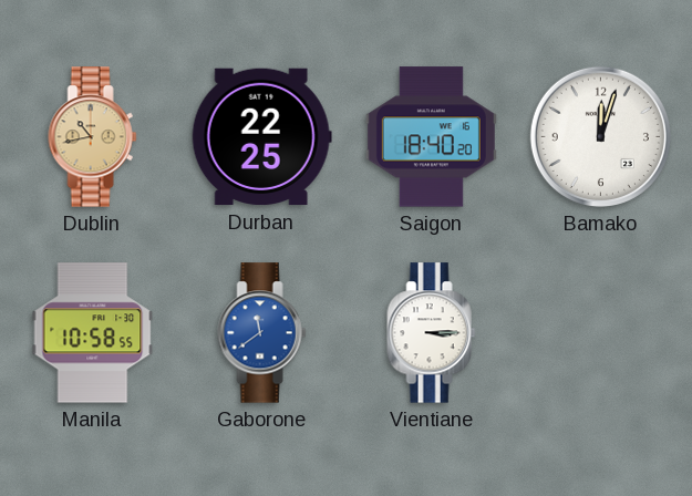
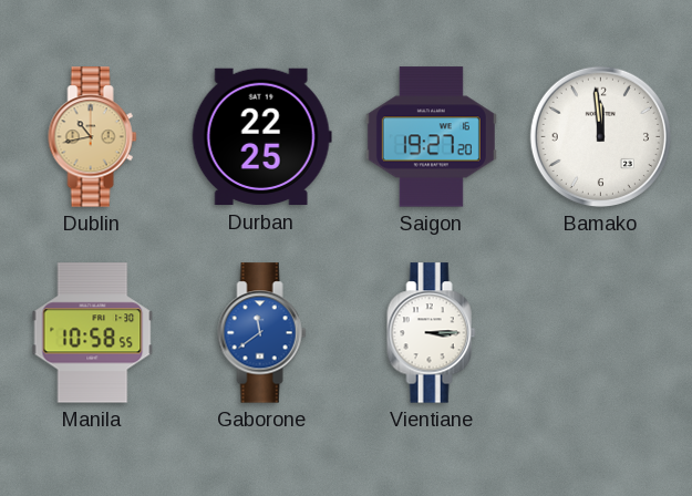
Saigon: 18:40 -> 19:27
Bamako: 12:03 -> 11:59
